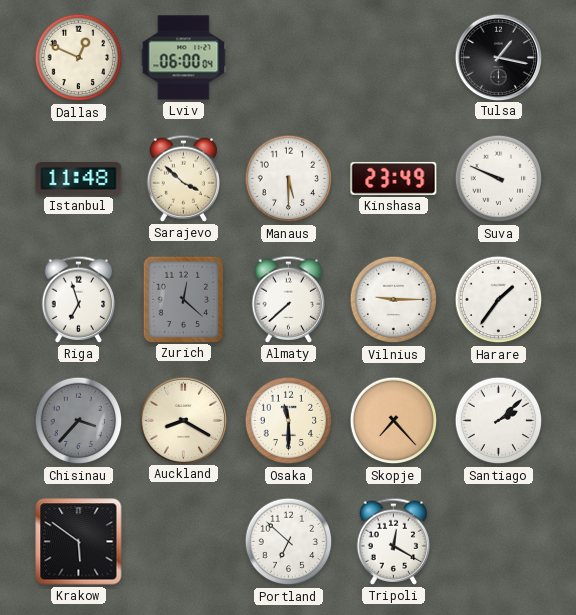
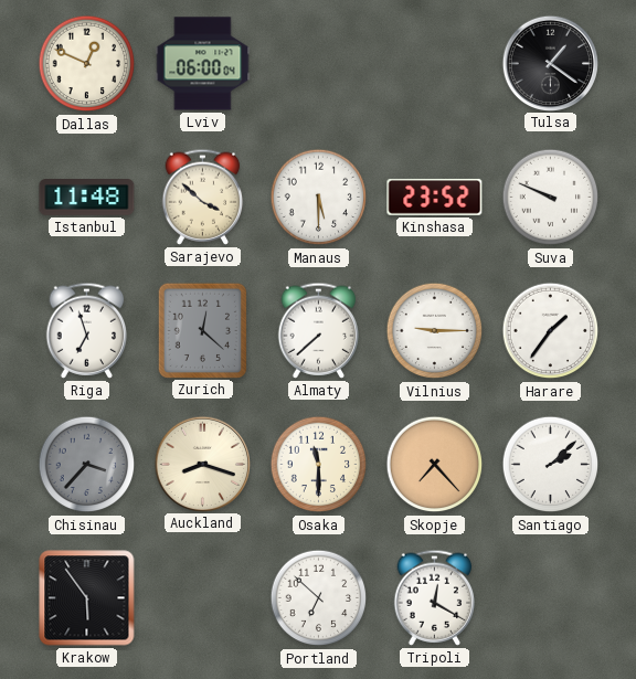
Tulsa: 1:17 -> 1:21
Kinshasa: 23:49 -> 23:52
Auckland: 8:20 -> 8:18
Krakow: 5:51 -> 5:54
